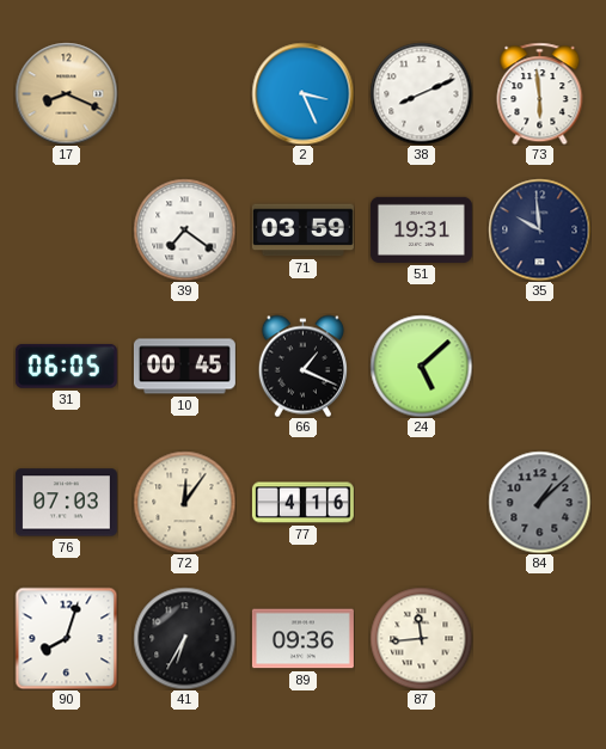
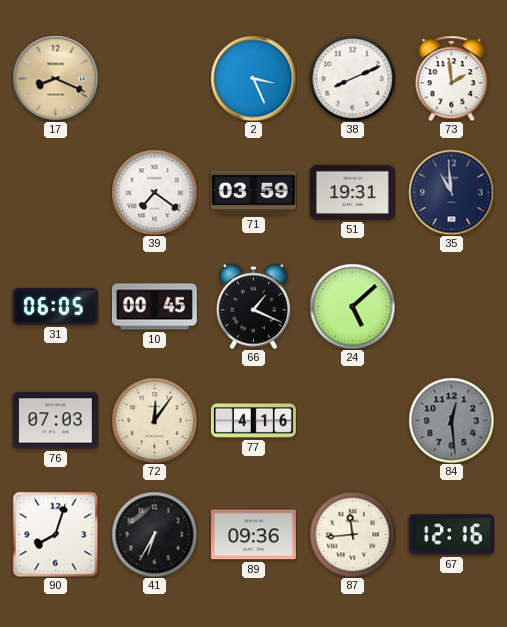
73: 5:59 -> 1:59
35: 9:59 -> 10:59
84: 1:08 -> 12:29
67: none -> 12:16
